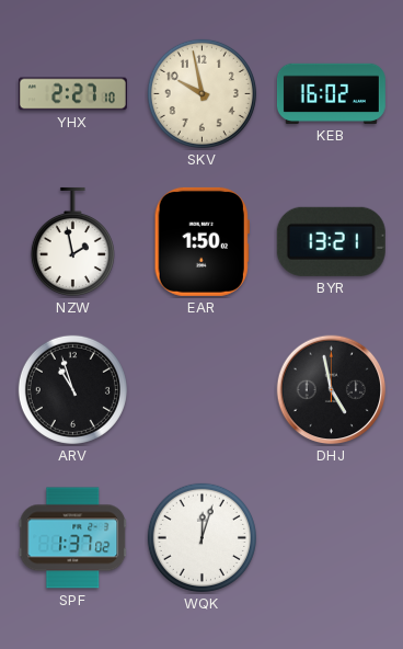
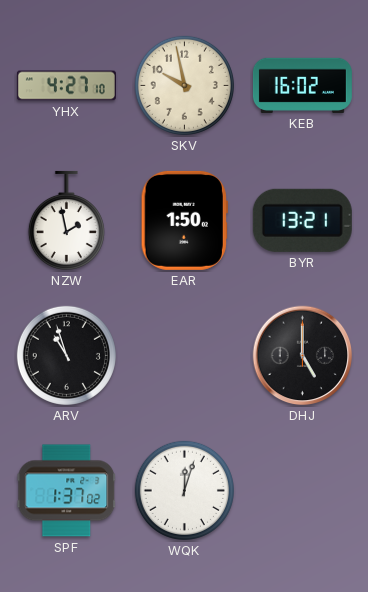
YHX: 2:27 -> 4:27
DHJ: 4:58 -> 5:00
